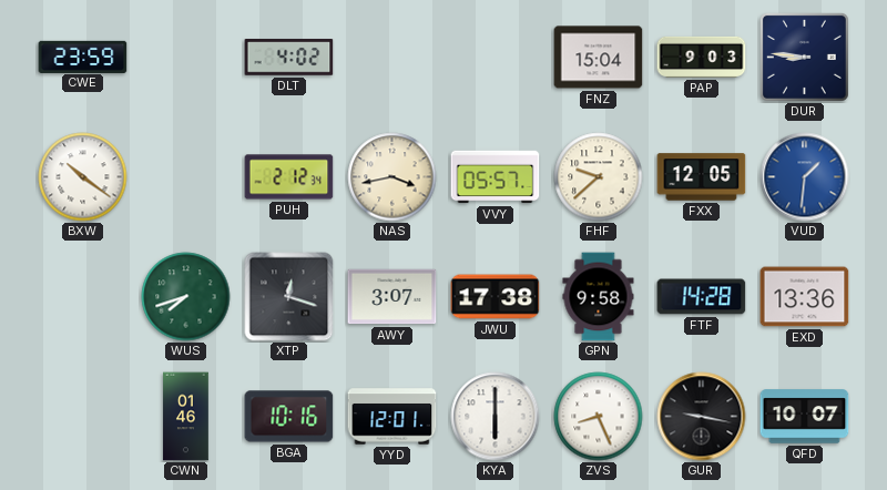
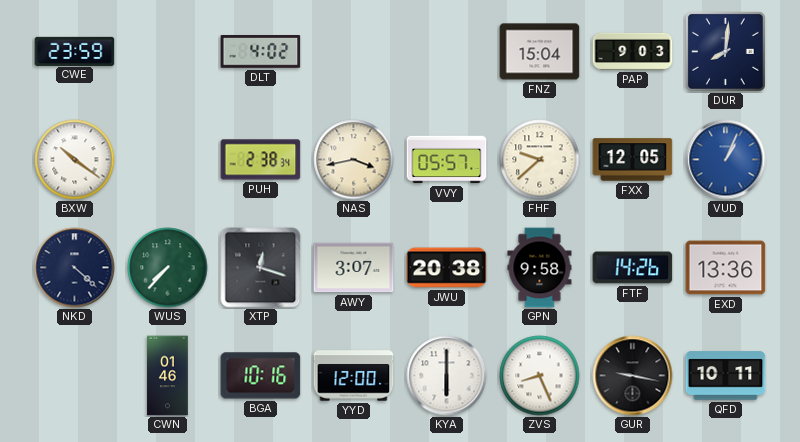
DUR: 8:46 -> 8:01
PUH: 2:12 -> 2:38
VUD: 1:31 -> 1:04
NKD: none -> 4:22
WUS: 7:42 -> 7:37
JWU: 17:38 -> 20:38
FTF: 14:28 -> 14:26
YYD: 12:01 -> 12:00
QFD: 10:07 -> 10:11
